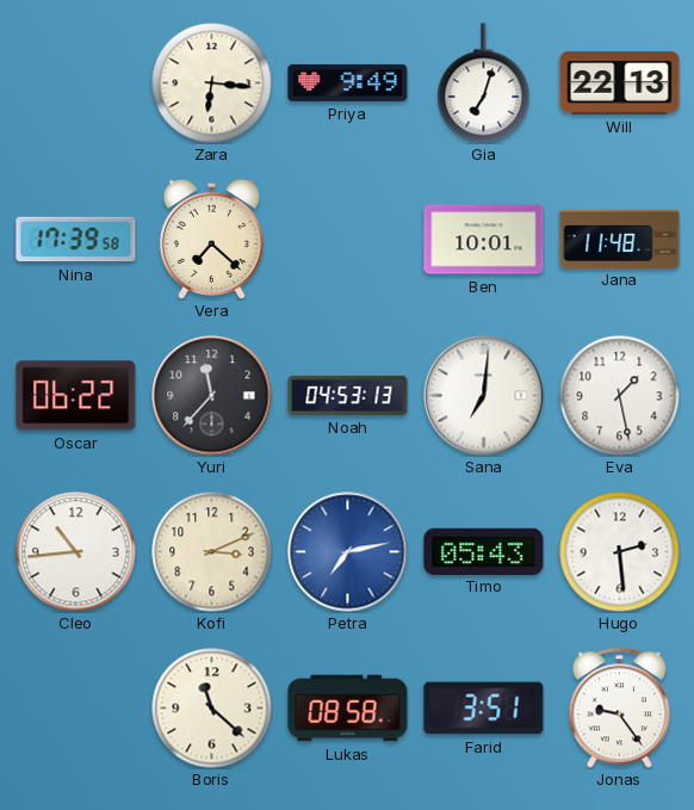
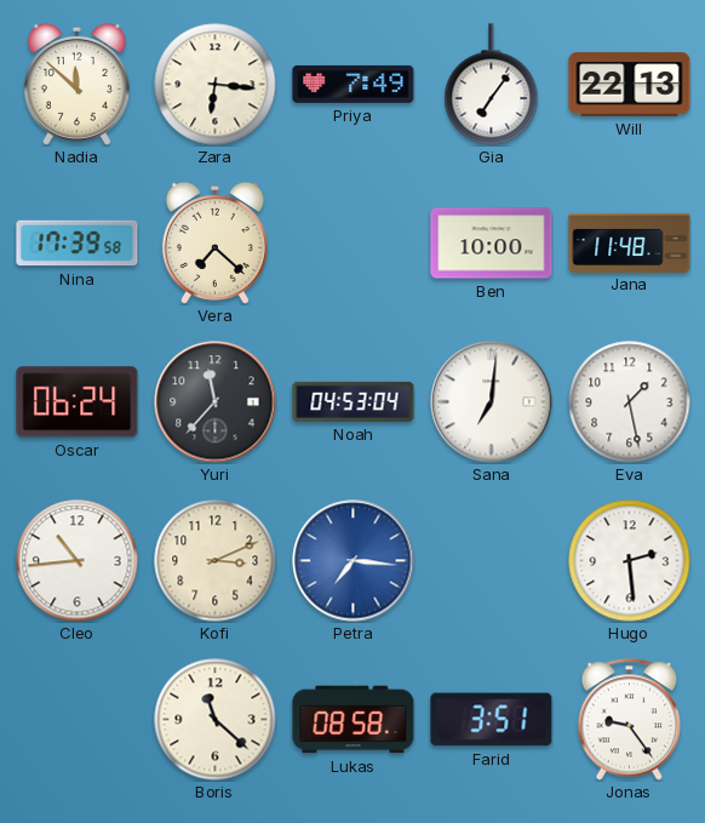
Nadia: none -> 11:52
Priya: 9:49 -> 7:49
Gia: 7:03 -> 7:06
Ben: 10:01 -> 10:00
Oscar: 06:22 -> 06:24
Noah: 04:53:13 -> 04:53:04
Petra: 7:13 -> 7:16
Timo: 05:43 -> none
